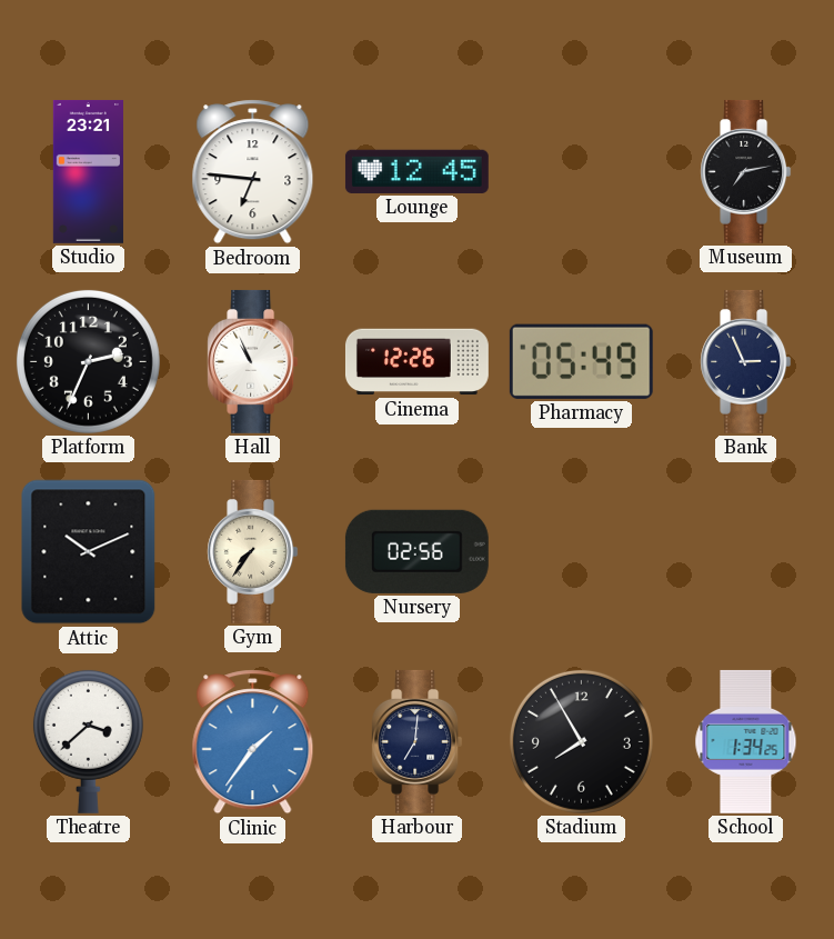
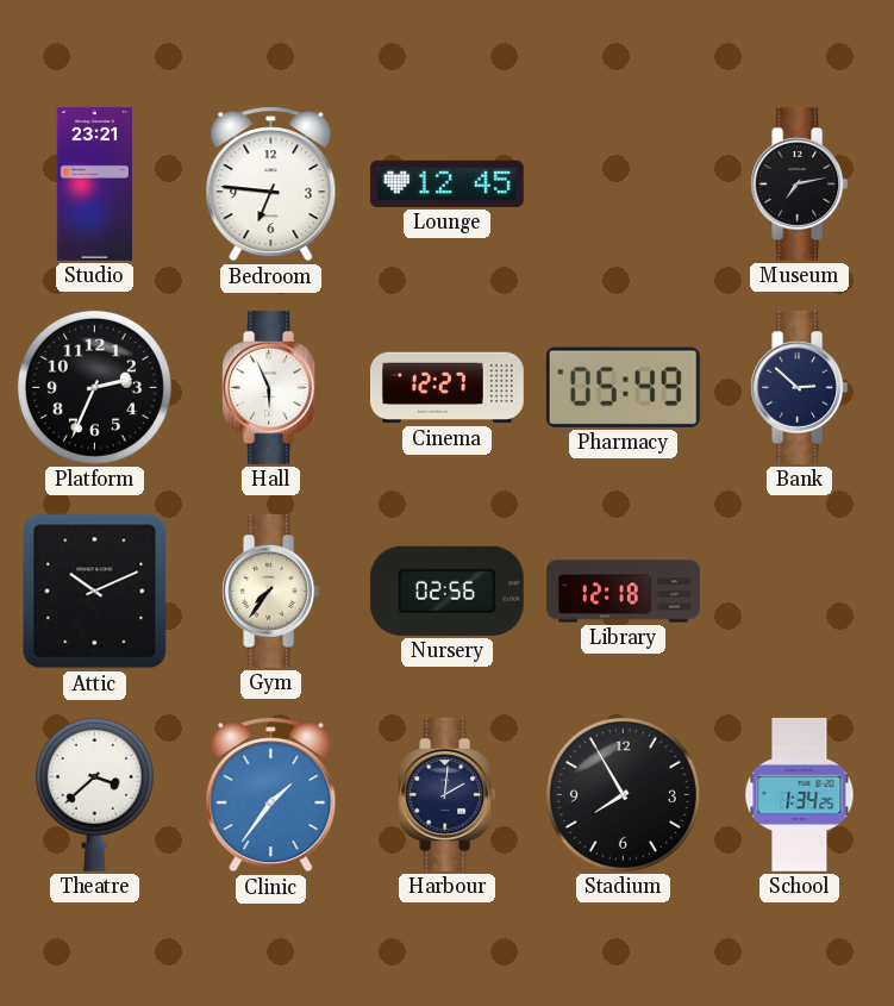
Hall: 10:56 -> 5:56
Cinema: 12:26 -> 12:27
Bank: 2:56 -> 2:52
Library: none -> 12:18
Harbour: 7:01 -> 2:01
